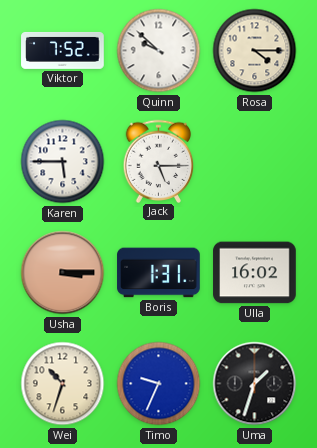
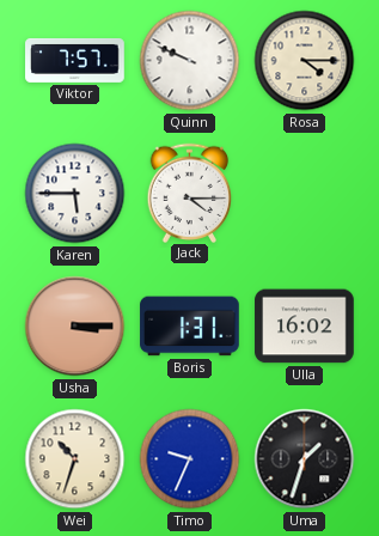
Viktor: 7:52 -> 7:57
Quinn: 9:52 -> 9:49
Jack: 5:15 -> 4:15
